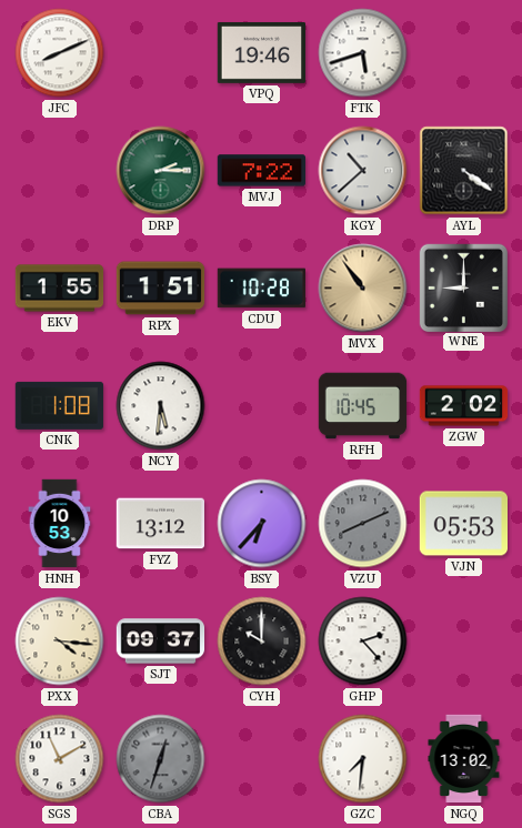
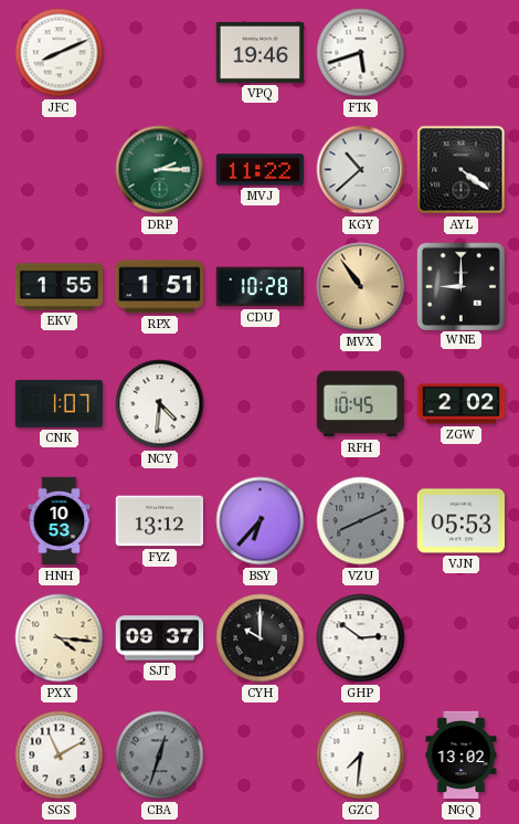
MVJ: 7:22 -> 11:22
CNK: 1:08 -> 1:07
NCY: 5:31 -> 4:31
GHP: 2:23 -> 2:51
